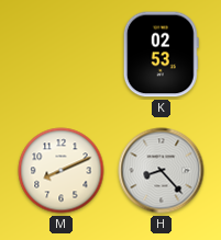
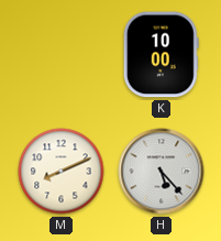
K: 02:53 -> 10:00
H: 8:23 -> 5:23
